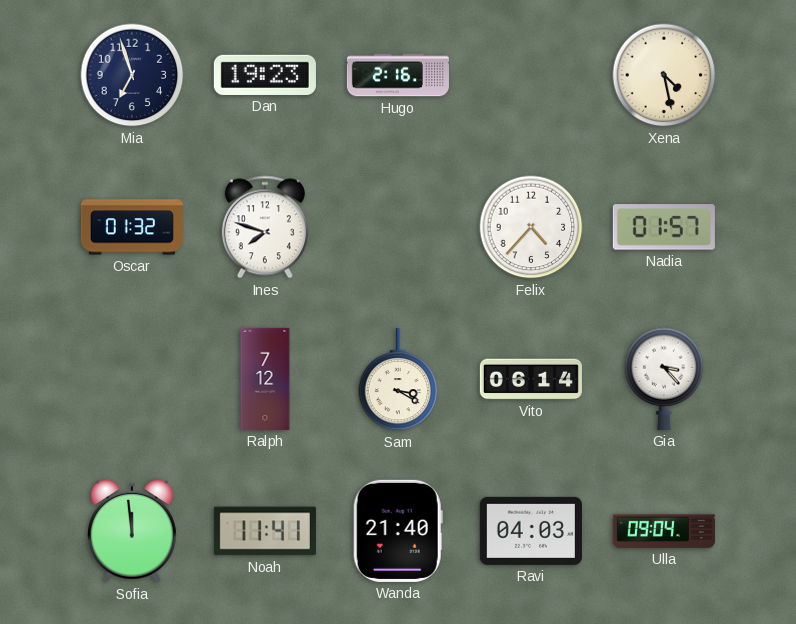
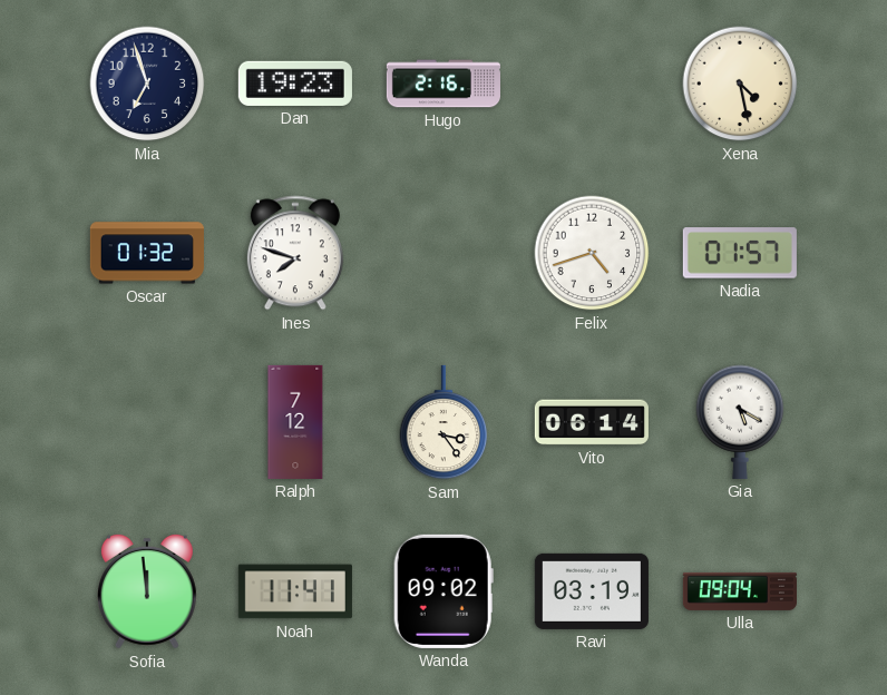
Felix: 4:37 -> 4:42
Sam: 3:20 -> 3:24
Gia: 3:23 -> 5:20
Wanda: 21:40 -> 09:02
Ravi: 04:03 -> 03:19
